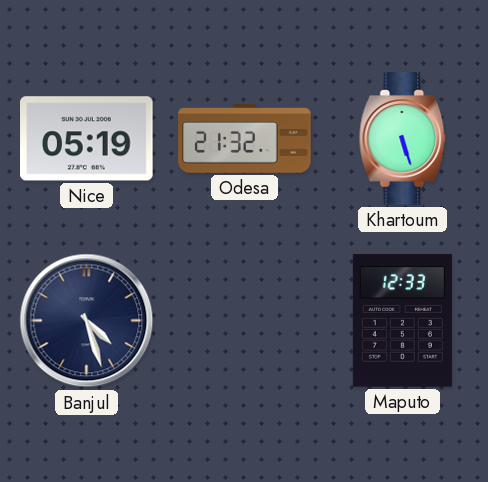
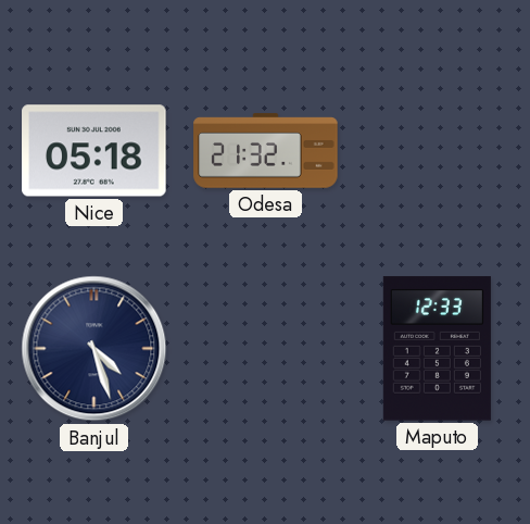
Nice: 05:19 -> 05:18
Khartoum: 5:27 -> none
